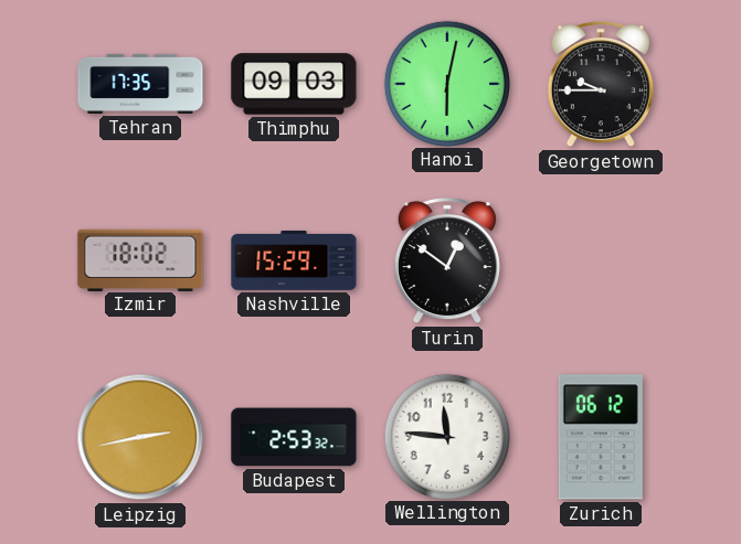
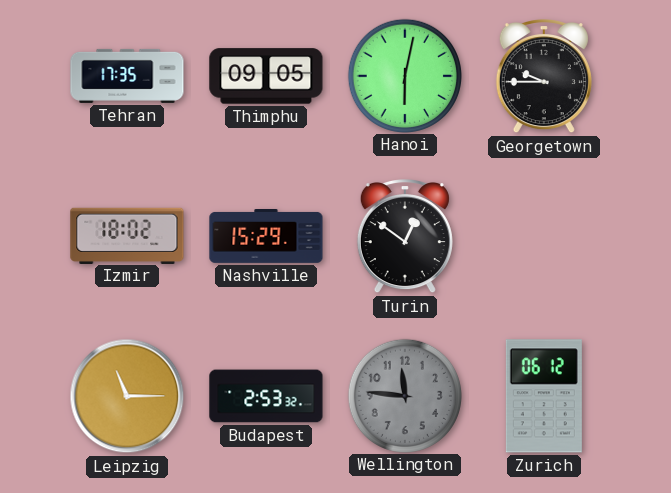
Thimphu: 09:03 -> 09:05
Leipzig: 2:43 -> 11:15
Wellington dial: white -> grey
